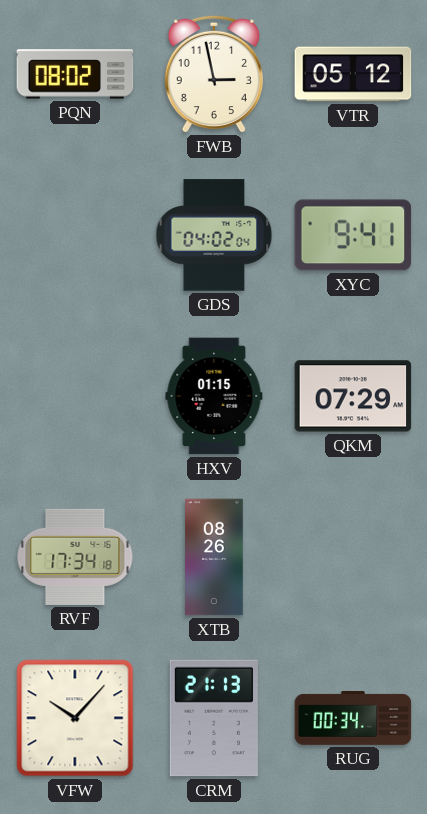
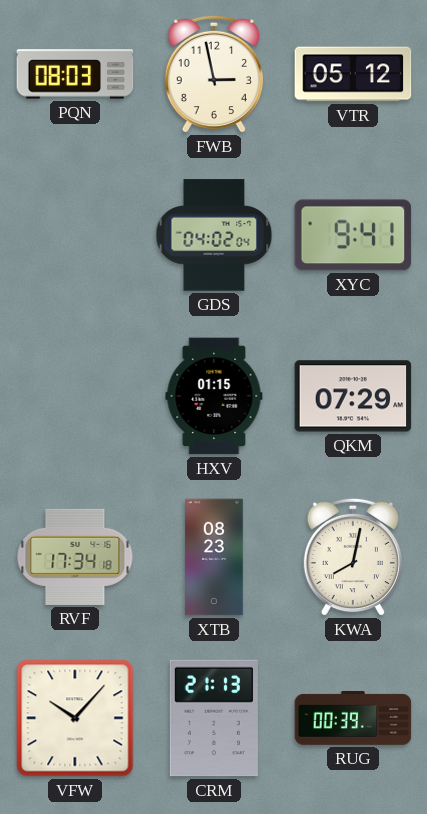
PQN: 08:02 -> 08:03
XTB: 08:26 -> 08:23
KWA: none -> 8:02
RUG: 00:34 -> 00:39
